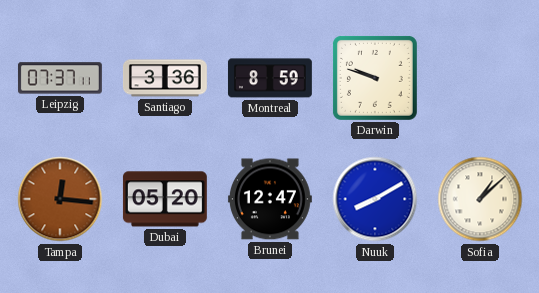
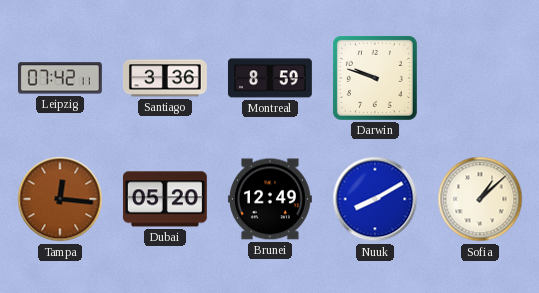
Leipzig: 07:37 -> 07:42
Brunei: 12:47 -> 12:49
